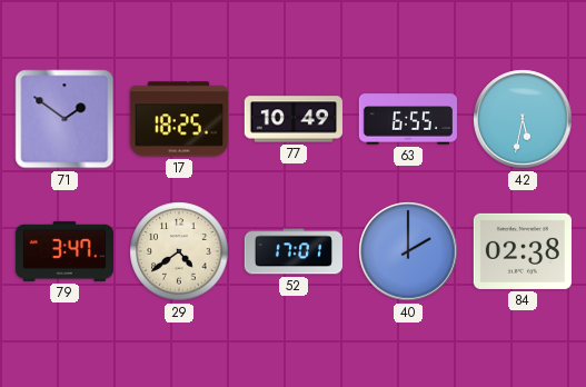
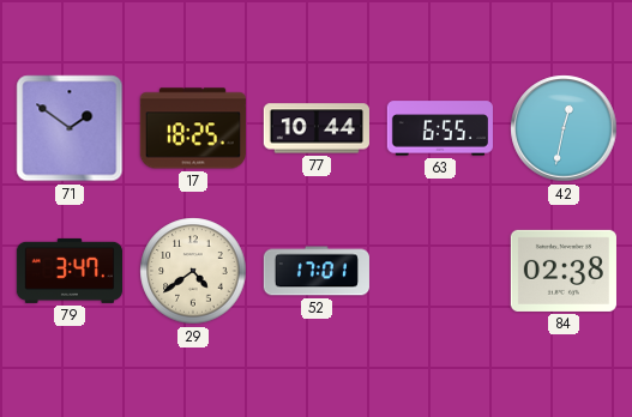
77: 10:49 -> 10:44
42: 5:32 -> 12:32
40: 2:00 -> none
